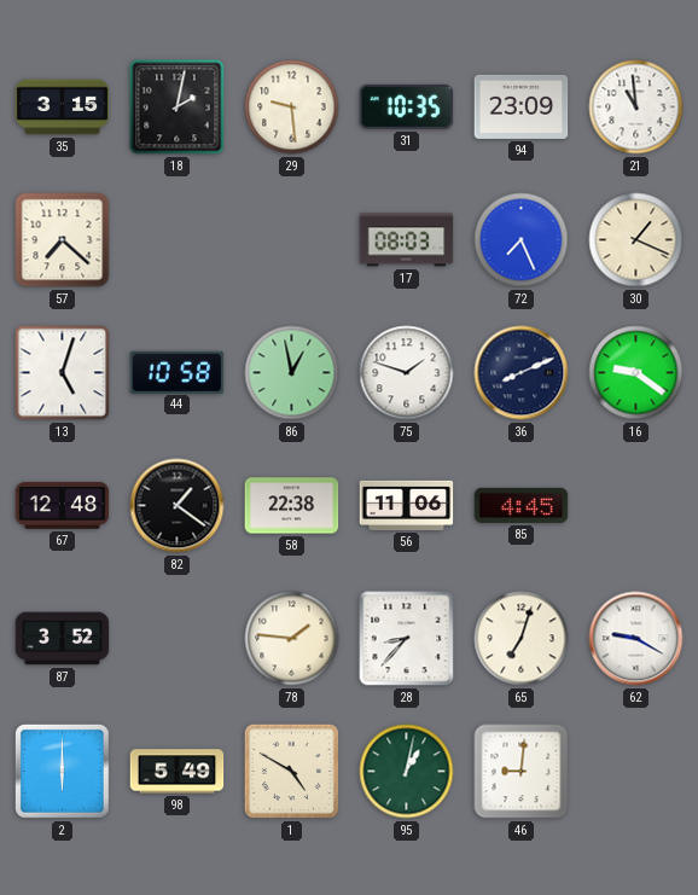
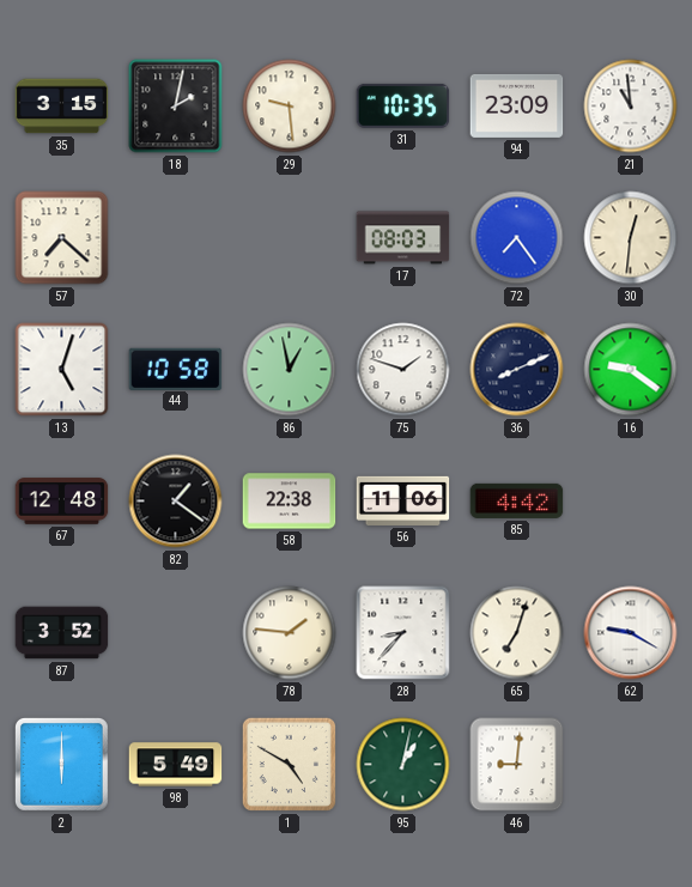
72: 7:26 -> 7:24
30: 1:19 -> 12:31
85: 4:45 -> 4:42
